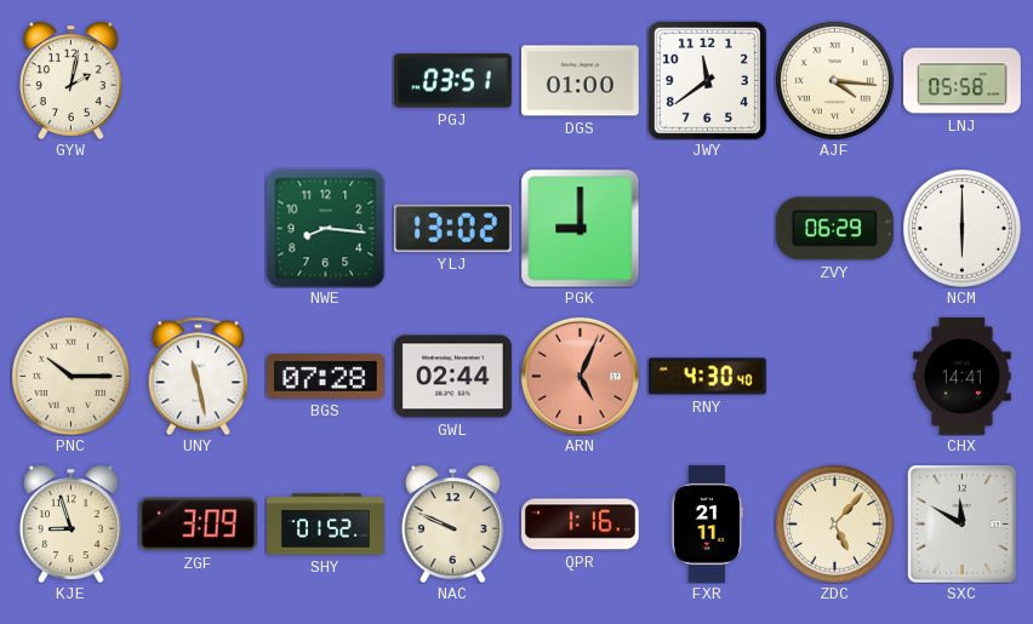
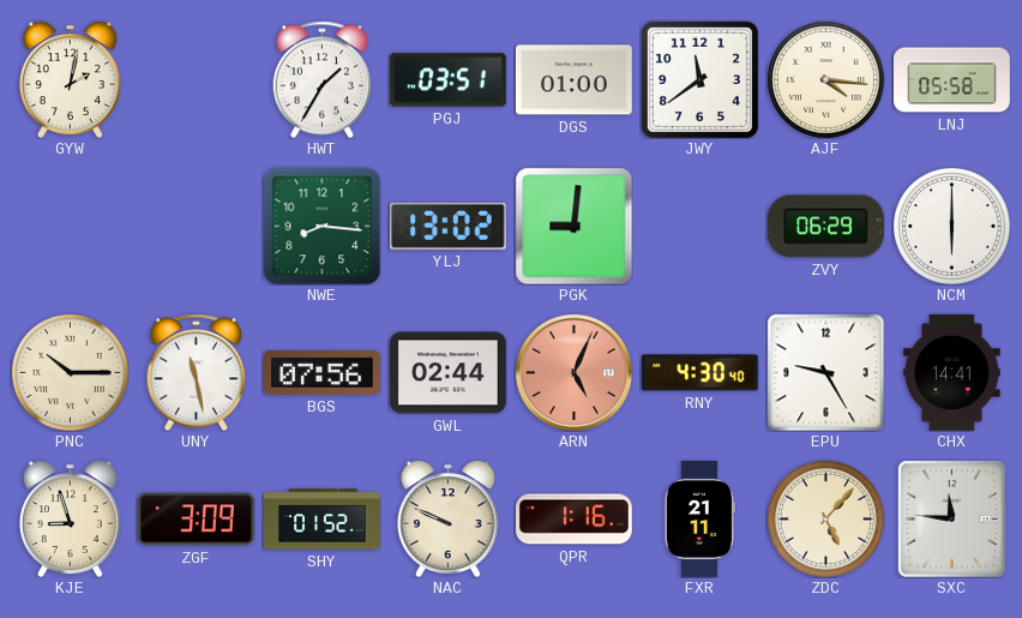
HWT: none -> 1:35
PGK: 9:00 -> 9:01
BGS: 07:28 -> 07:56
EPU: none -> 9:25
SXC: 11:50 -> 11:46
